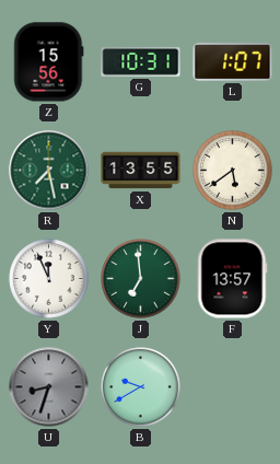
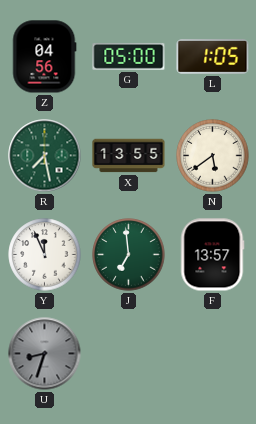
Z: 15:56 -> 04:56
G: 10:31 -> 05:00
L: 1:07 -> 1:05
B: 9:40 -> none
